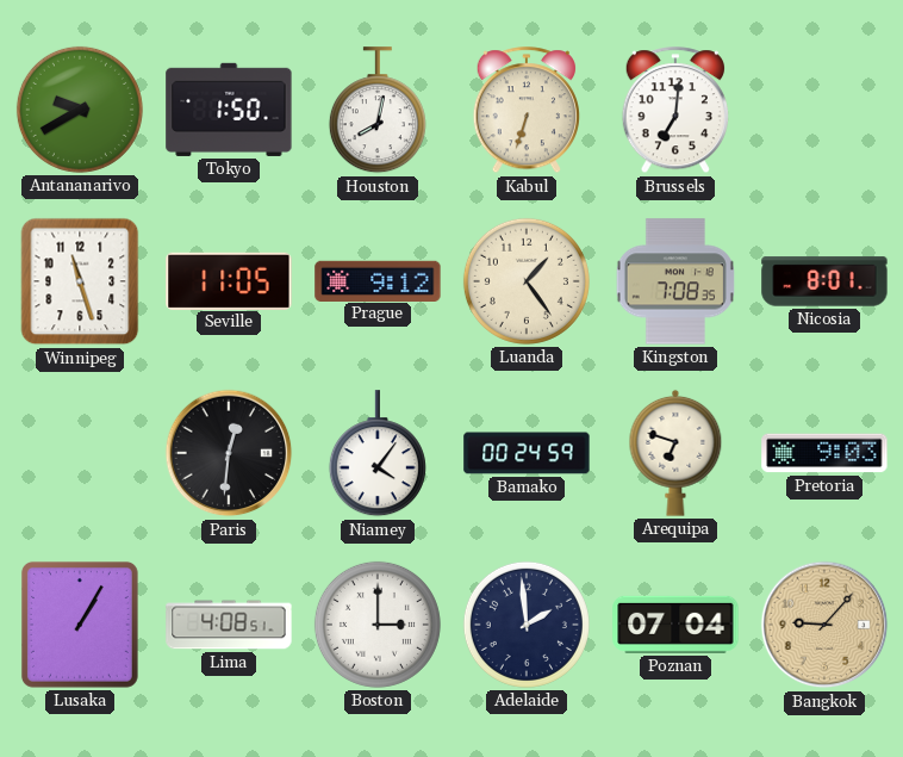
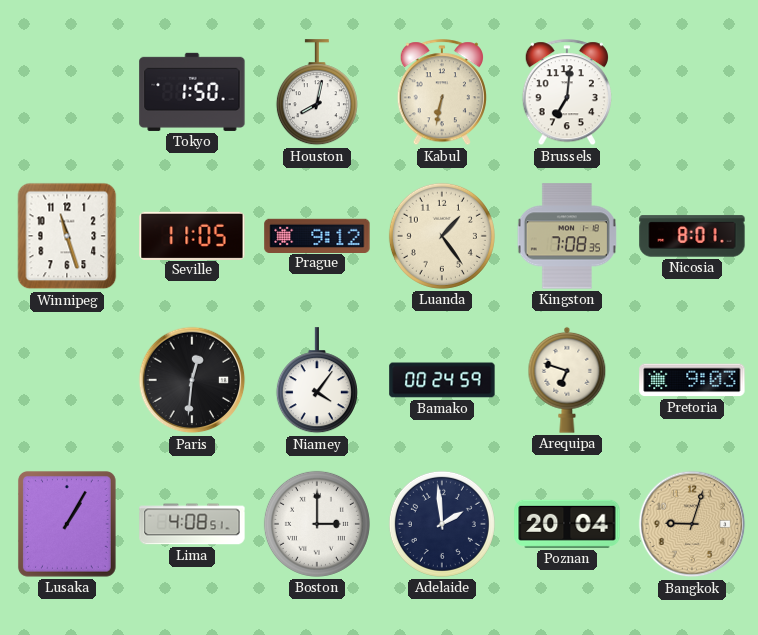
Antananarivo: 9:40 -> none
Kabul: 6:33 -> 6:32
Poznan: 07:04 -> 20:04
Bangkok: 9:07 -> 9:03
